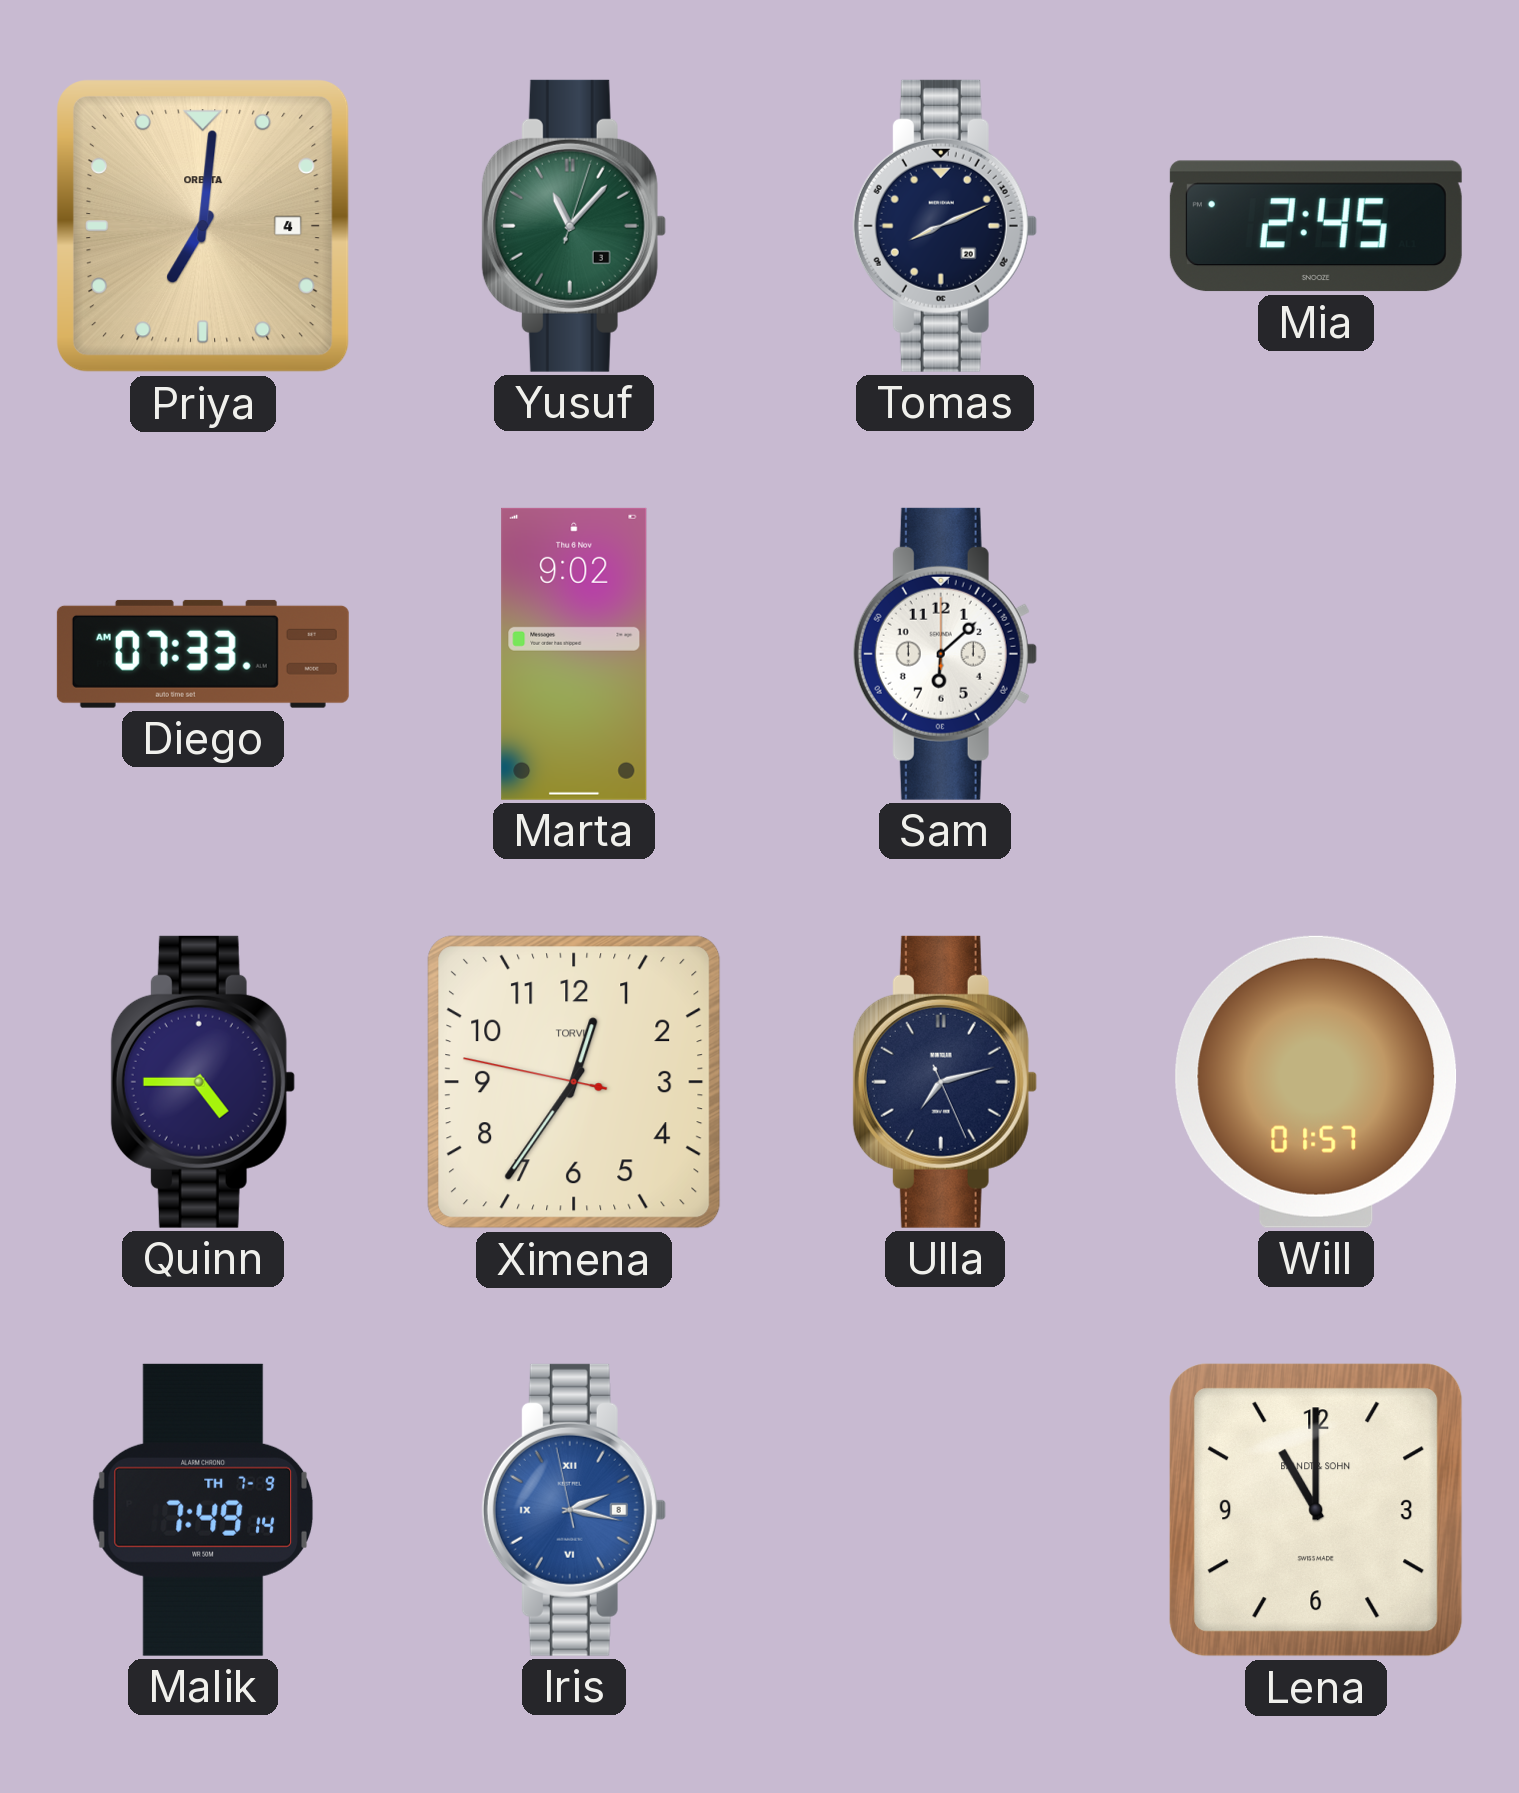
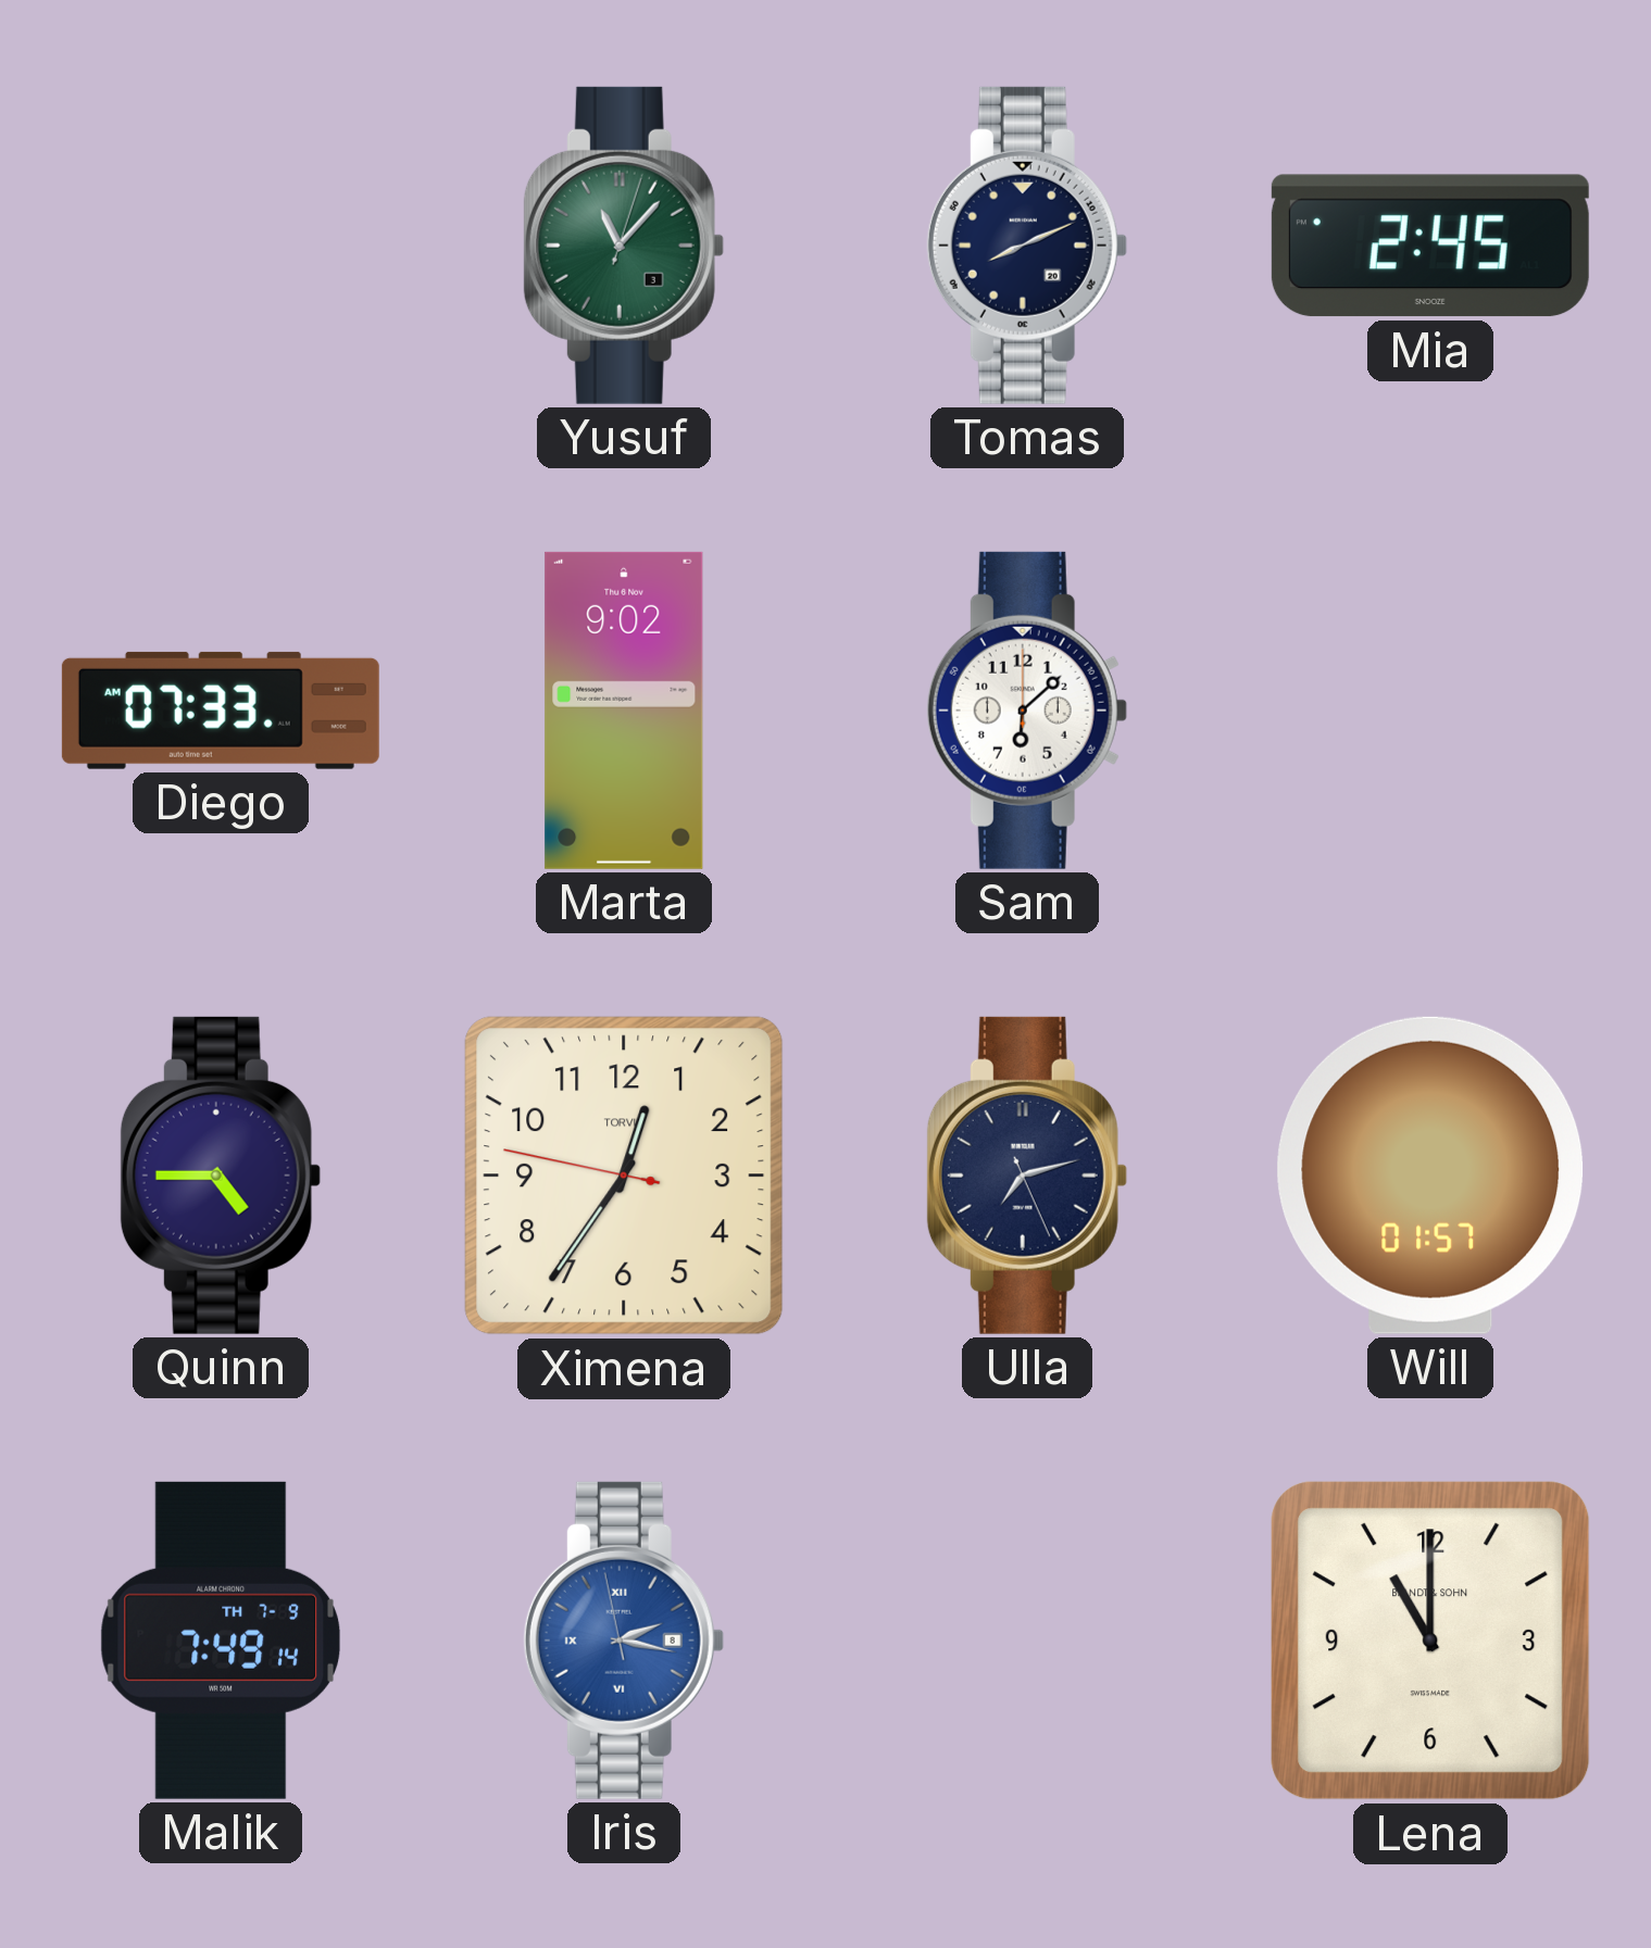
Priya: 7:01 -> none
